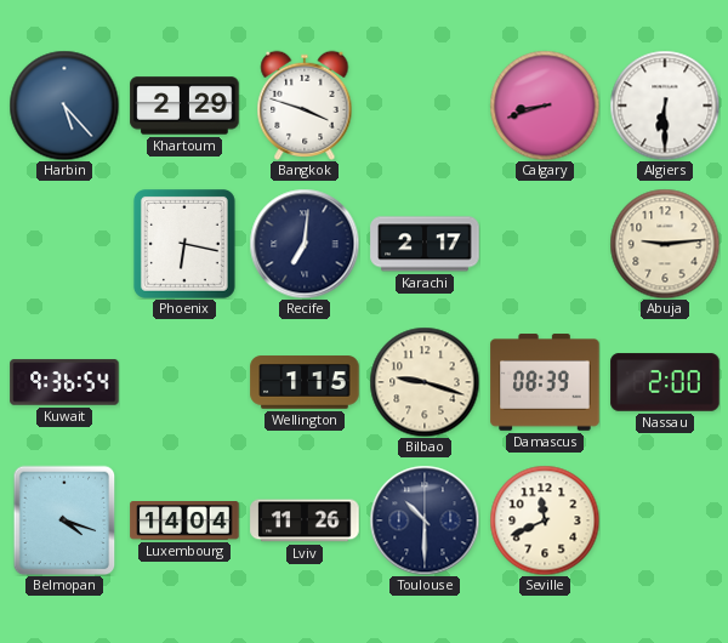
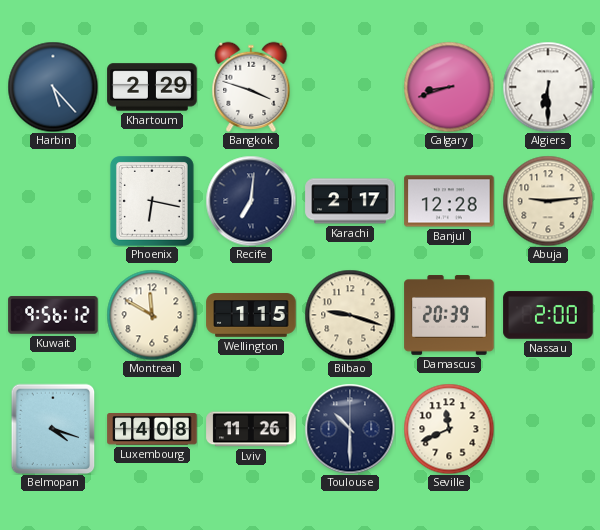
Banjul: none -> 12:28
Kuwait: 9:36 -> 9:56
Montreal: none -> 11:50
Damascus: 08:39 -> 20:39
Luxembourg: 14:04 -> 14:08
